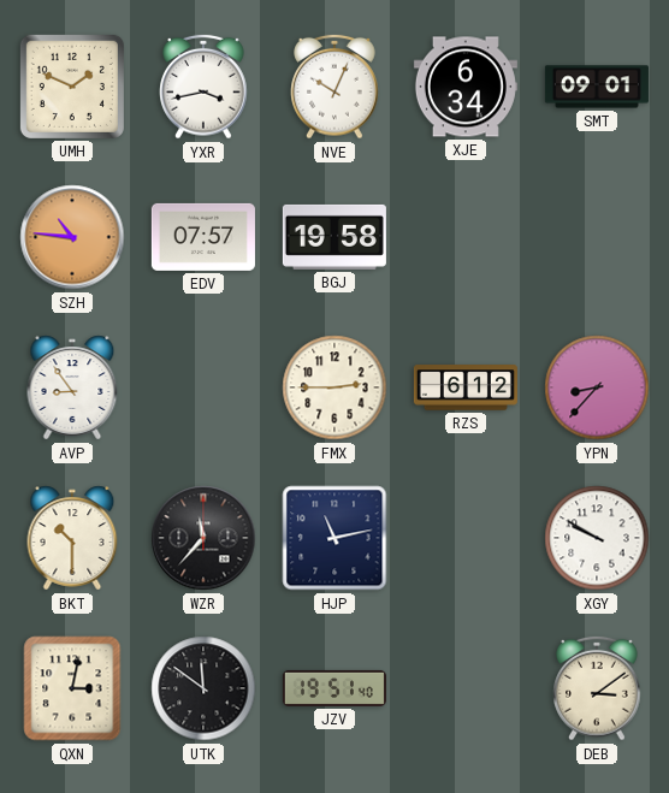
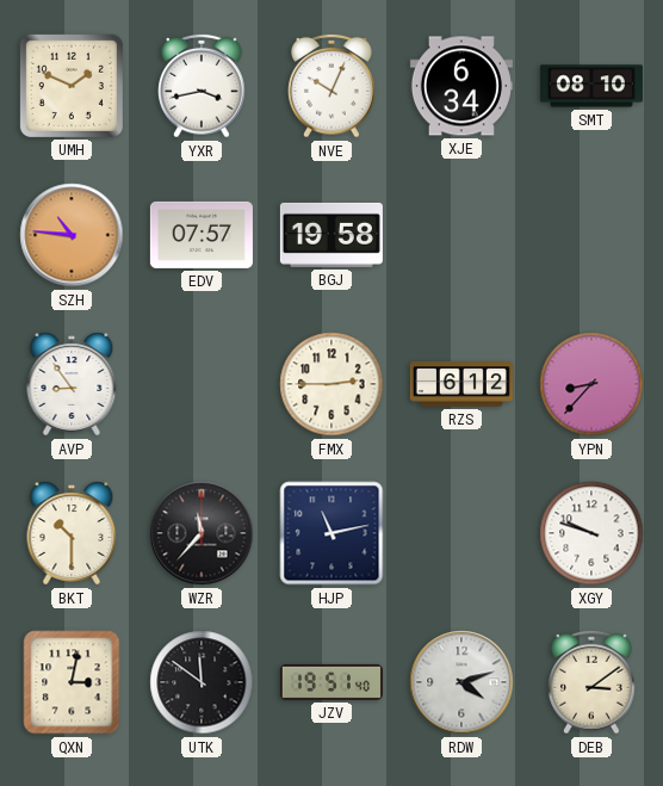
SMT: 09:01 -> 08:10
XGY: 9:50 -> 9:48
RDW: none -> 4:12
